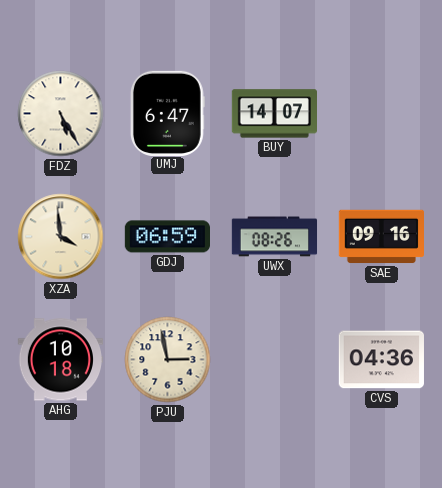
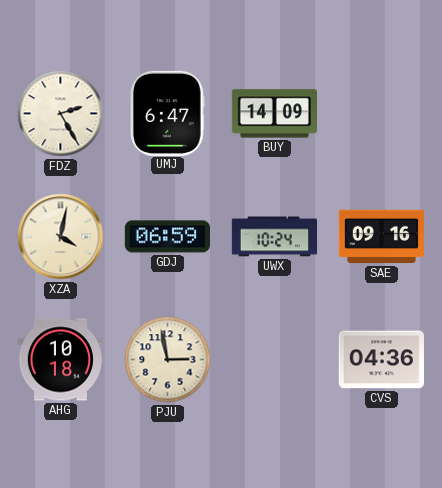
FDZ: 5:25 -> 2:25
BUY: 14:07 -> 14:09
XZA: 3:59 -> 4:02
UWX: 08:26 -> 10:24
